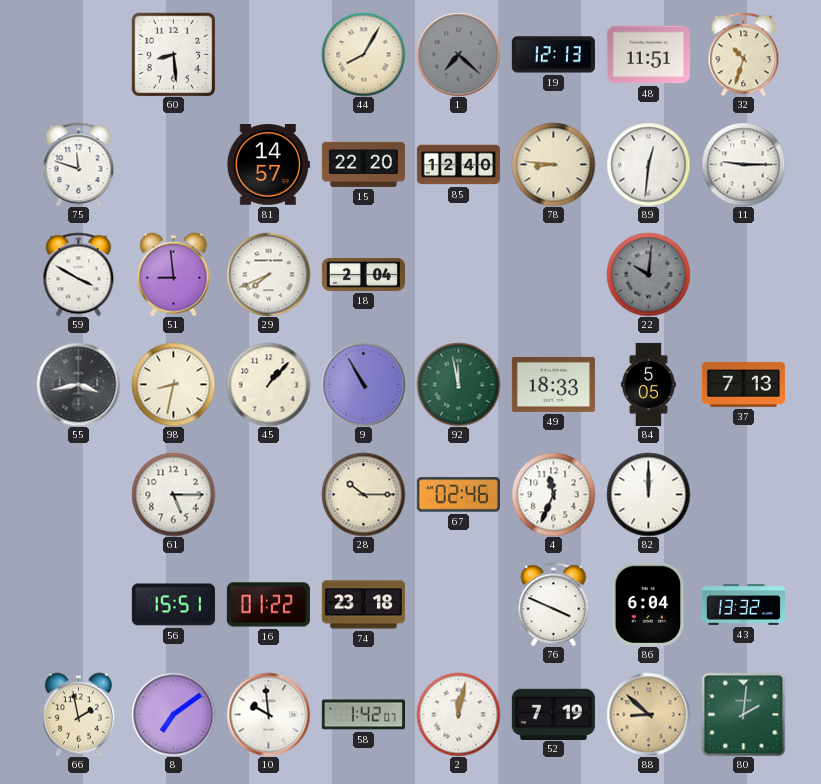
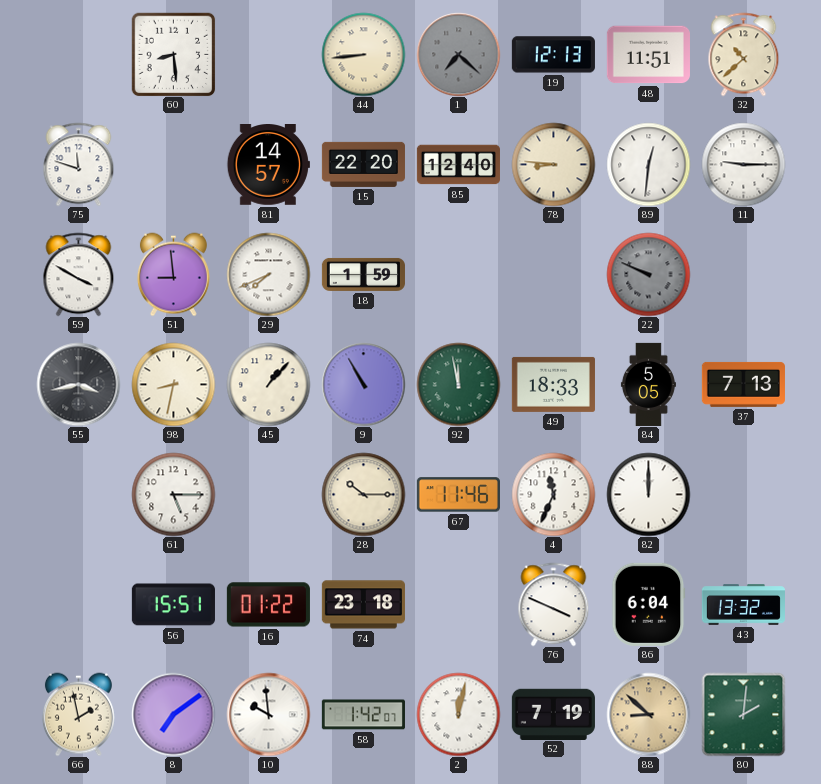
44: 8:05 -> 8:44
32: 10:33 -> 10:38
18: 2:04 -> 1:59
22: 10:01 -> 9:49
67: 02:46 -> 11:46
